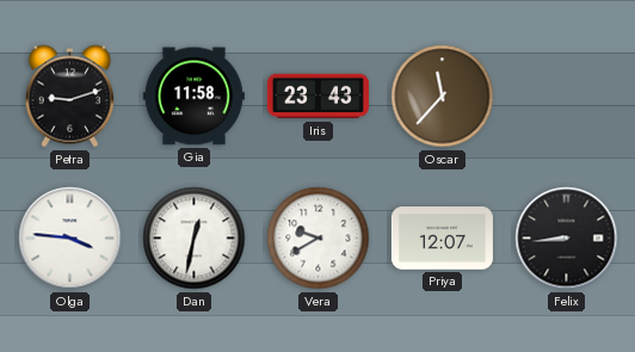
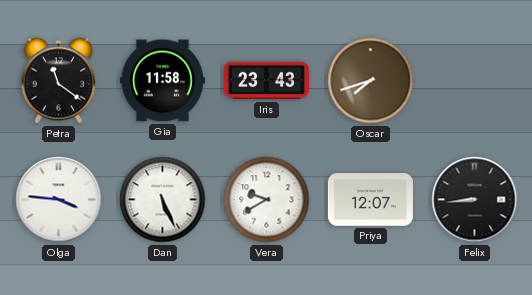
Petra: 9:12 -> 11:21
Oscar: 11:37 -> 7:42
Dan: 12:32 -> 5:26
